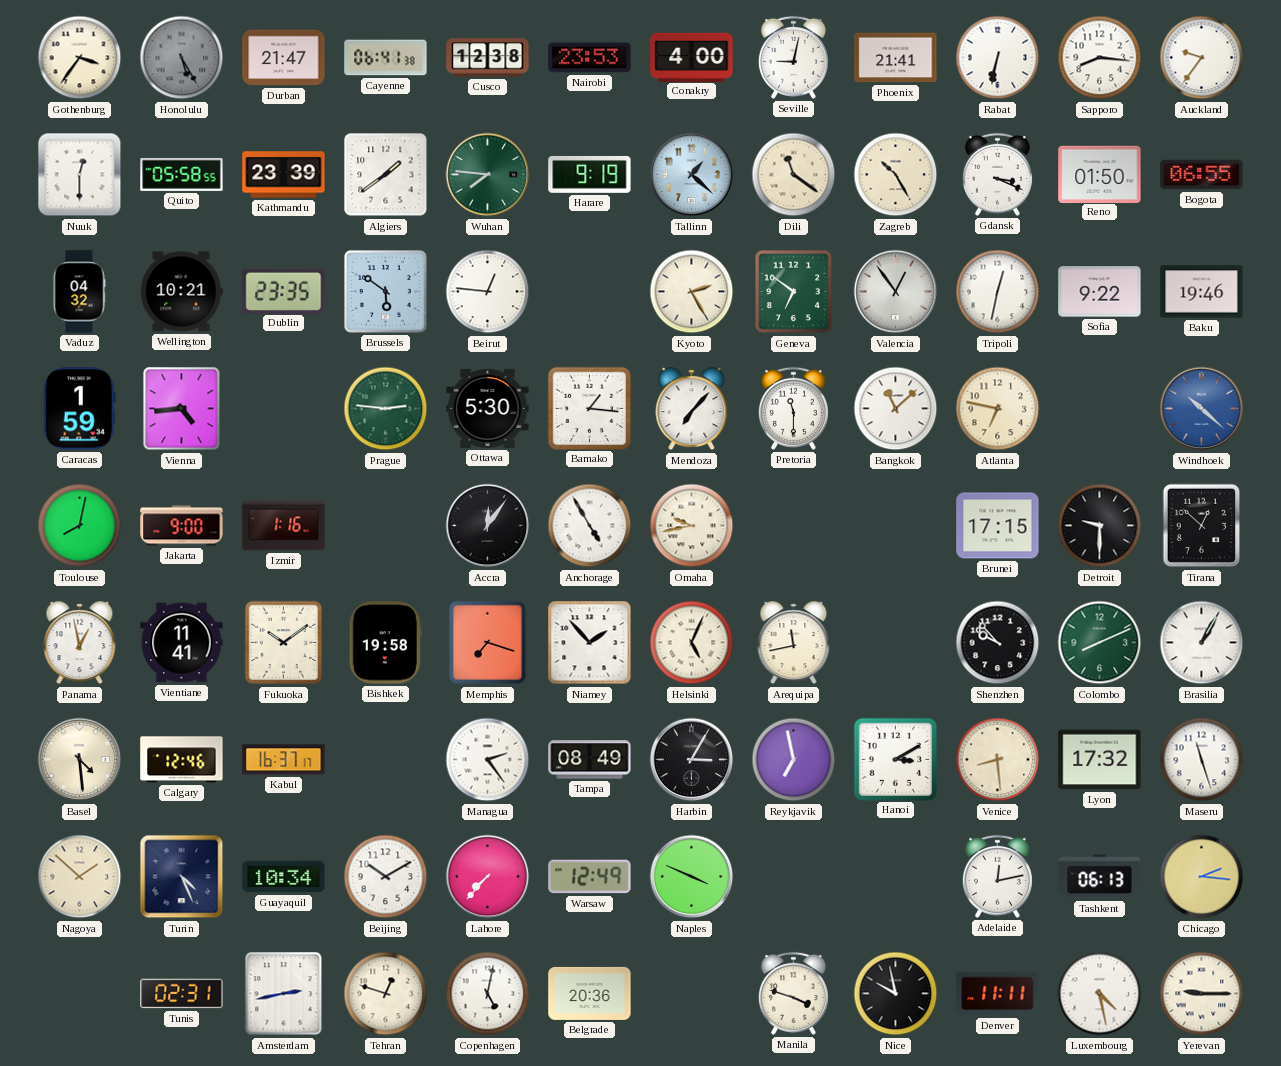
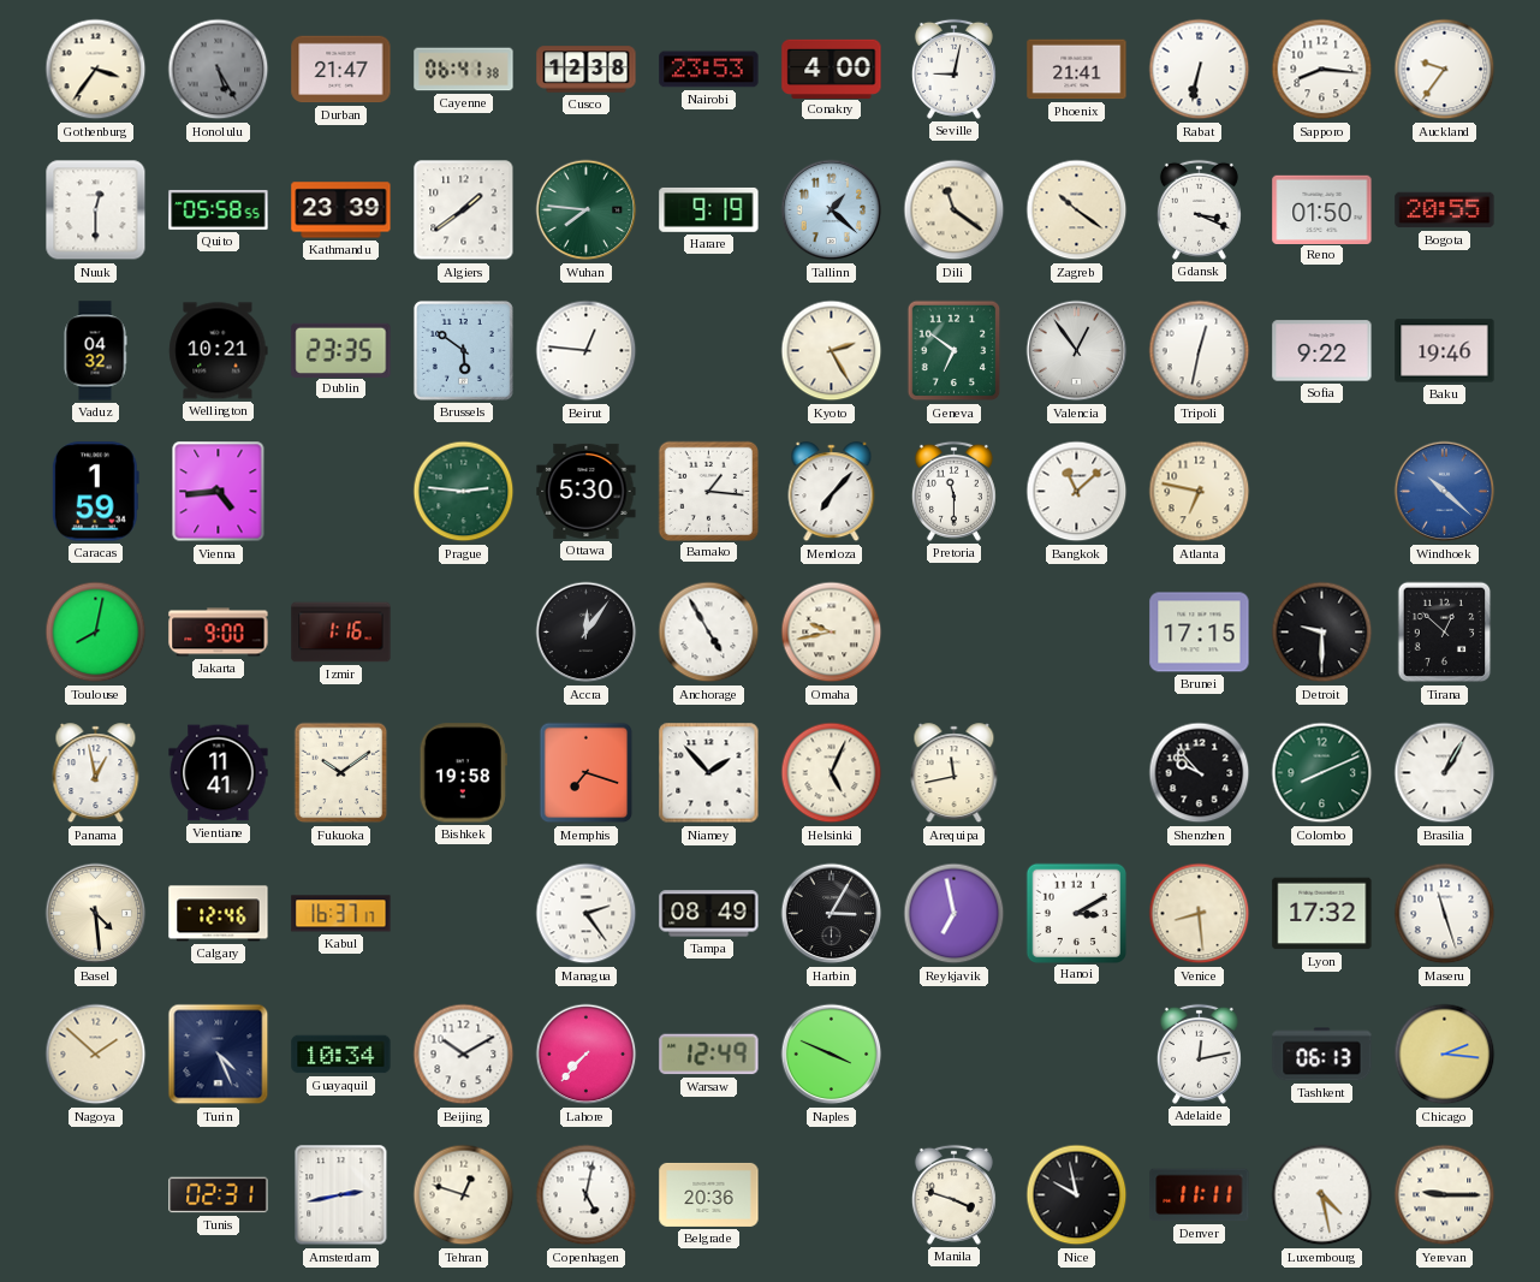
Zagreb: 10:25 -> 10:21
Bogota: 06:55 -> 20:55
